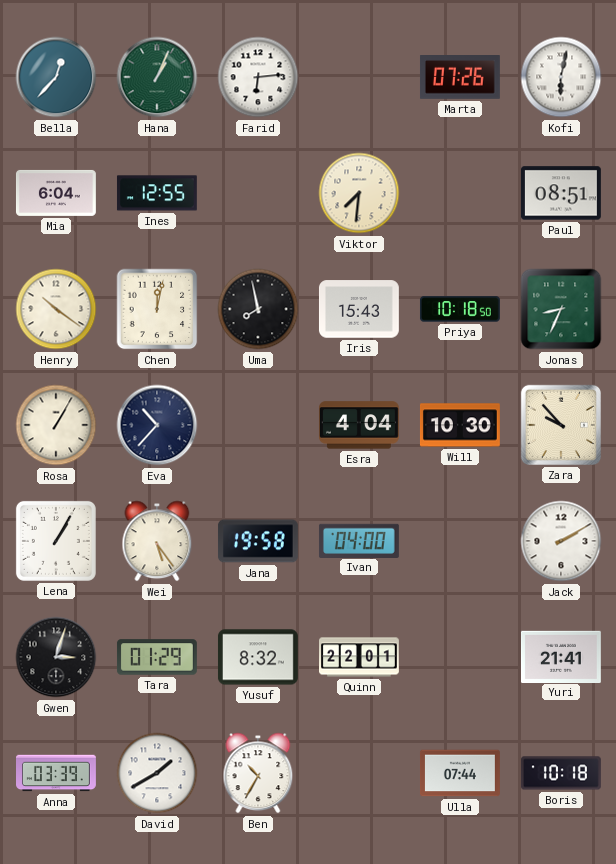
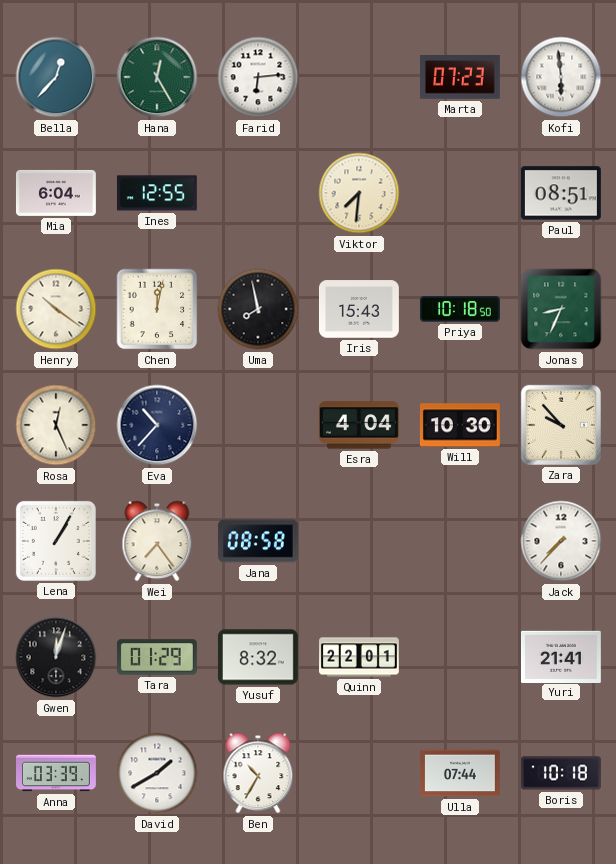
Hana: 1:04 -> 12:25
Marta: 07:26 -> 07:23
Kofi: 6:02 -> 5:59
Rosa: 1:05 -> 12:26
Wei: 5:24 -> 7:24
Jana: 19:58 -> 08:58
Ivan: 04:00 -> none
Jack: 2:10 -> 7:37
Gwen: 3:03 -> 12:03
